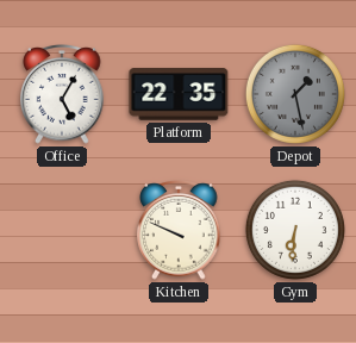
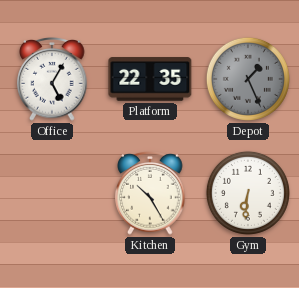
Depot: 1:28 -> 1:26
Kitchen: 9:49 -> 10:25
